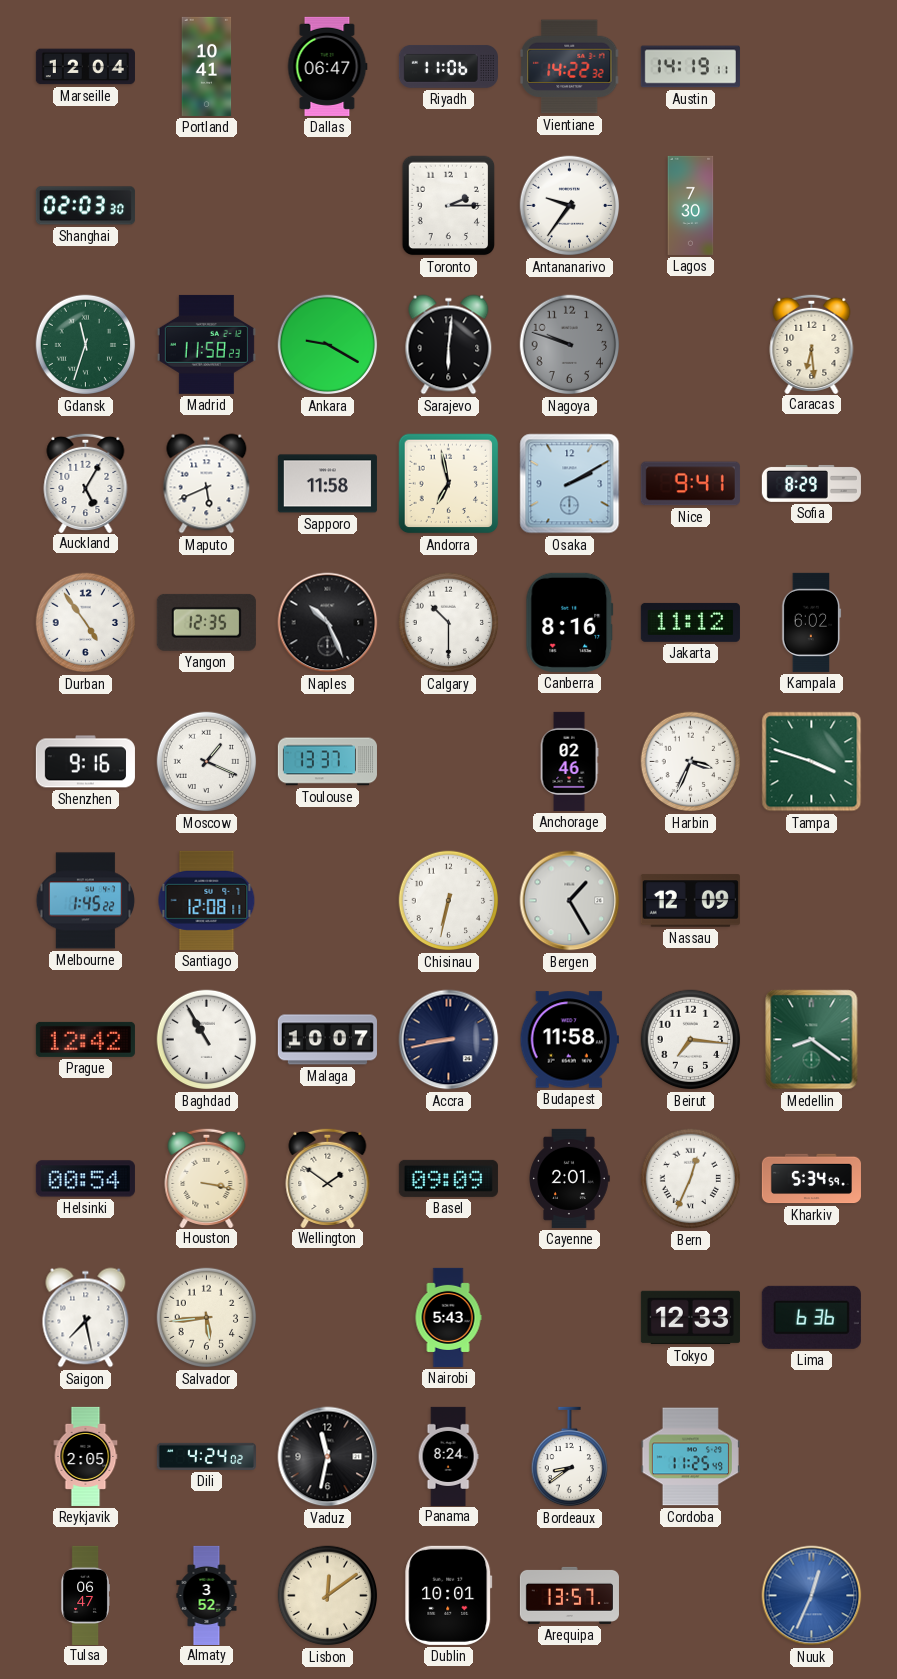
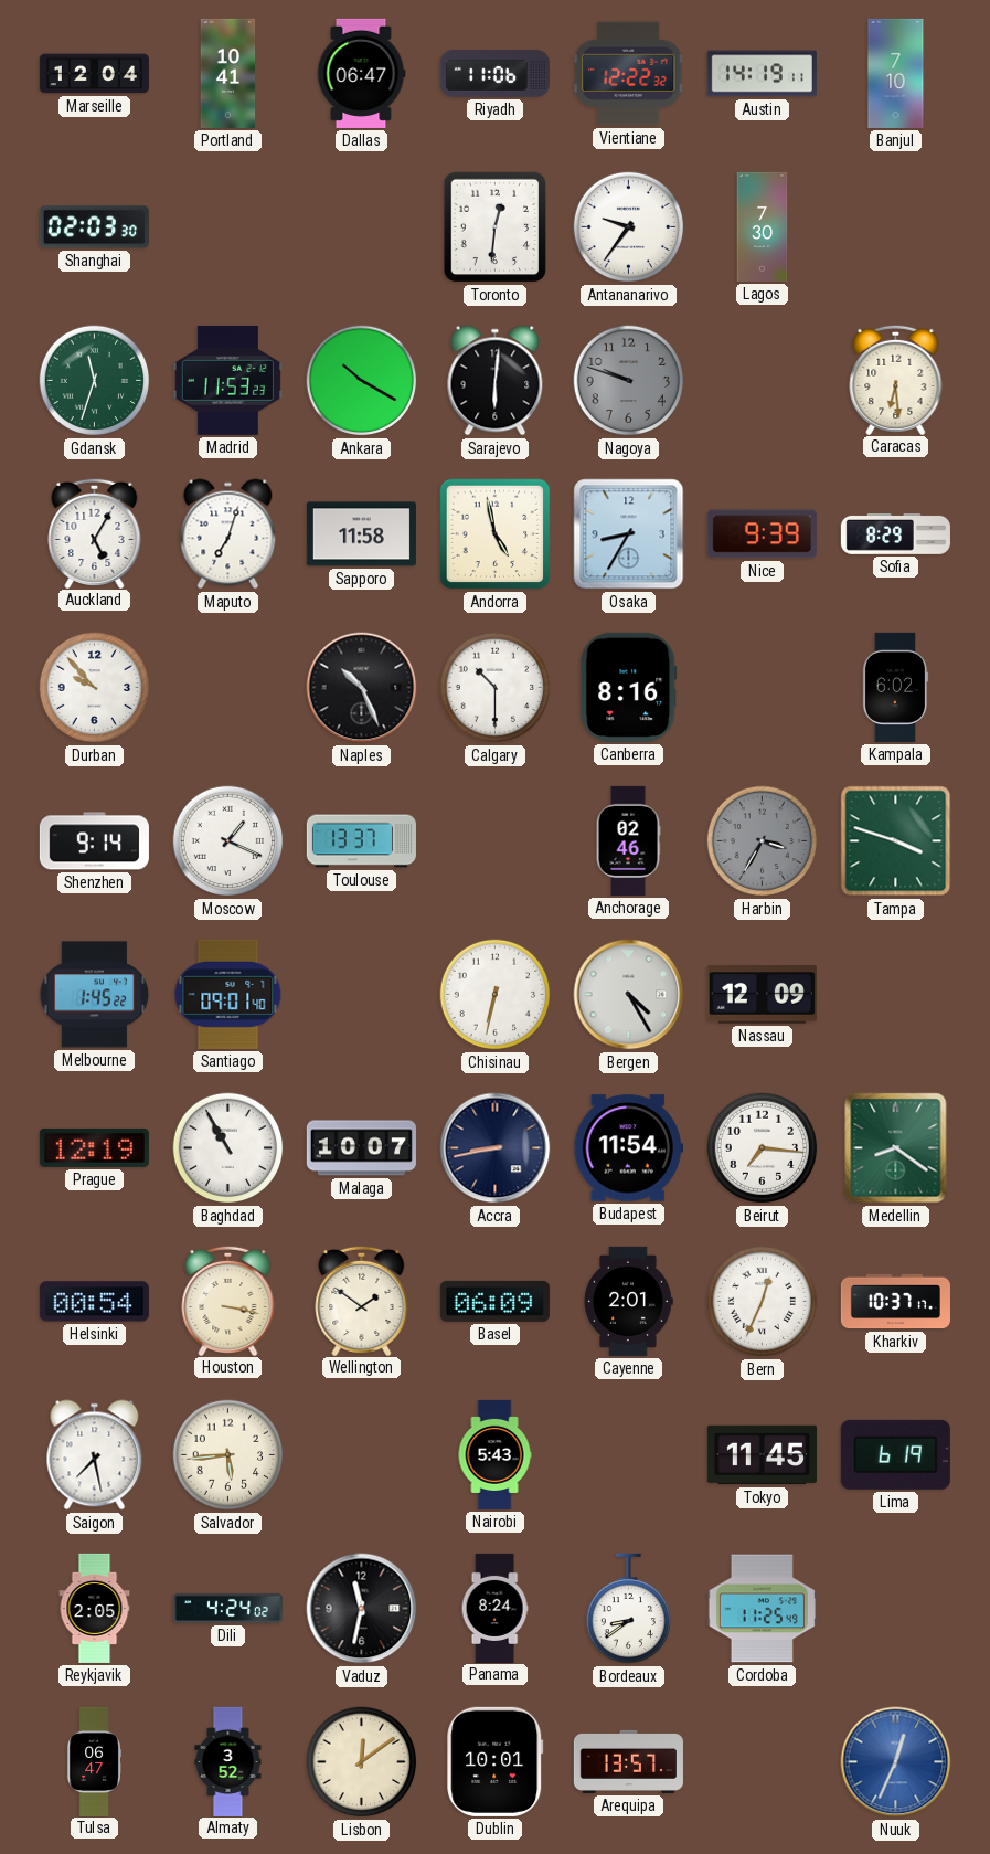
Vientiane: 14:22 -> 12:22
Banjul: none -> 7:10
Toronto: 2:15 -> 12:31
Madrid: 11:58 -> 11:53
Ankara: 9:20 -> 10:20
Maputo: 5:41 -> 7:03
Andorra: 6:58 -> 4:58
Osaka: 2:10 -> 8:35
Nice: 9:41 -> 9:39
Durban: 4:54 -> 9:53
Yangon: 12:35 -> none
Jakarta: 11:12 -> none
Shenzhen: 9:16 -> 9:14
Harbin: 3:34 -> 3:35
Harbin dial: white -> grey
Santiago: 12:08 -> 09:01
Bergen: 1:25 -> 4:25
Prague: 12:42 -> 12:19
Budapest: 11:58 -> 11:54
Basel: 09:09 -> 06:09
Kharkiv: 5:34 -> 10:37
Tokyo: 12:33 -> 11:45
Lima: 6:36 -> 6:19
